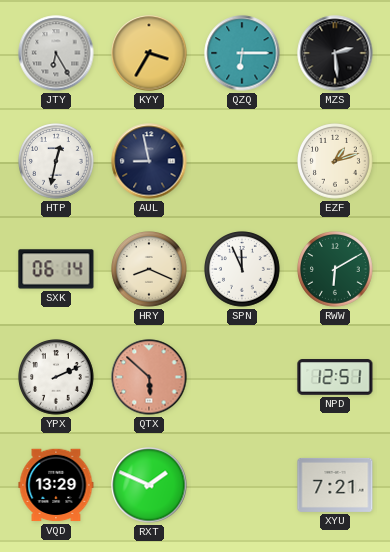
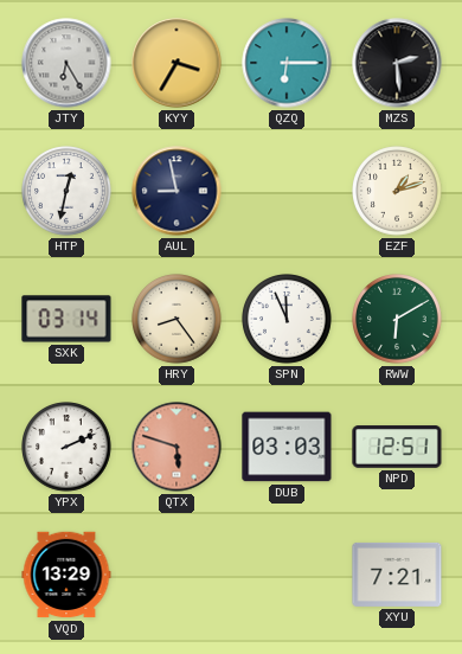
SXK: 06:14 -> 03:14
HRY: 8:19 -> 8:24
QTX: 5:52 -> 5:48
DUB: none -> 03:03
RXT: 1:49 -> none
